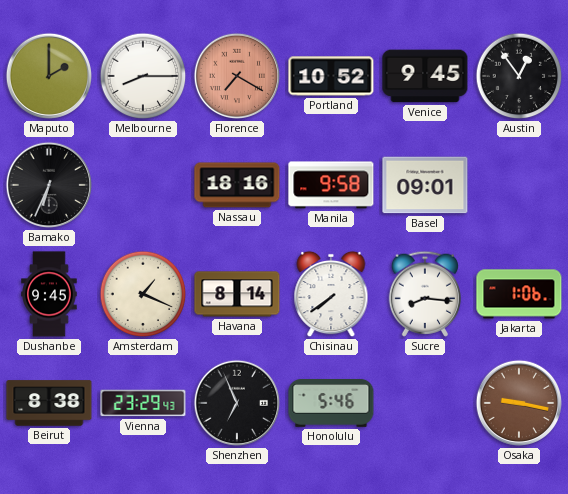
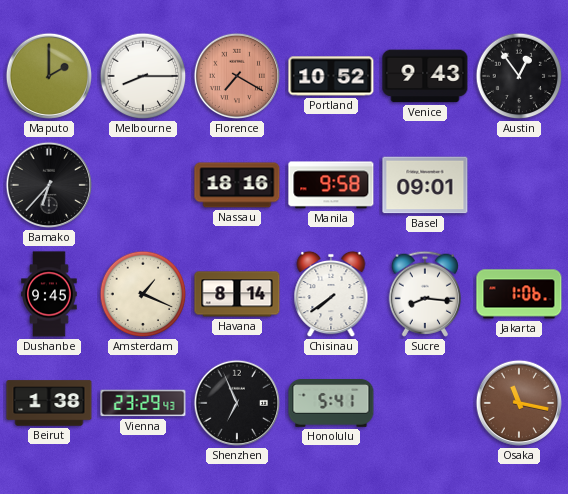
Venice: 9:45 -> 9:43
Bamako: 6:34 -> 6:37
Beirut: 8:38 -> 1:38
Honolulu: 5:46 -> 5:41
Osaka: 9:17 -> 11:17
